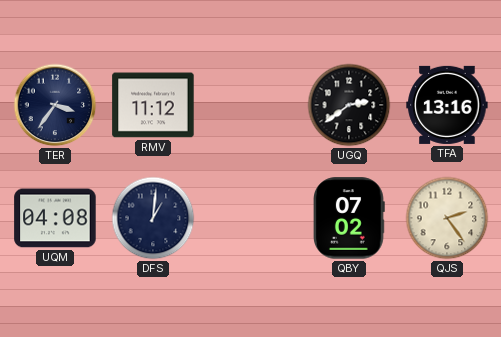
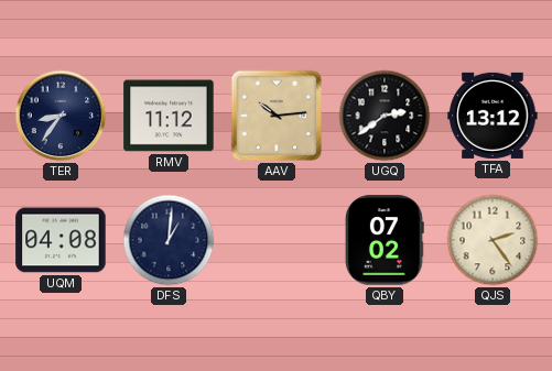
TER: 3:36 -> 8:36
AAV: none -> 10:14
TFA: 13:16 -> 13:12
